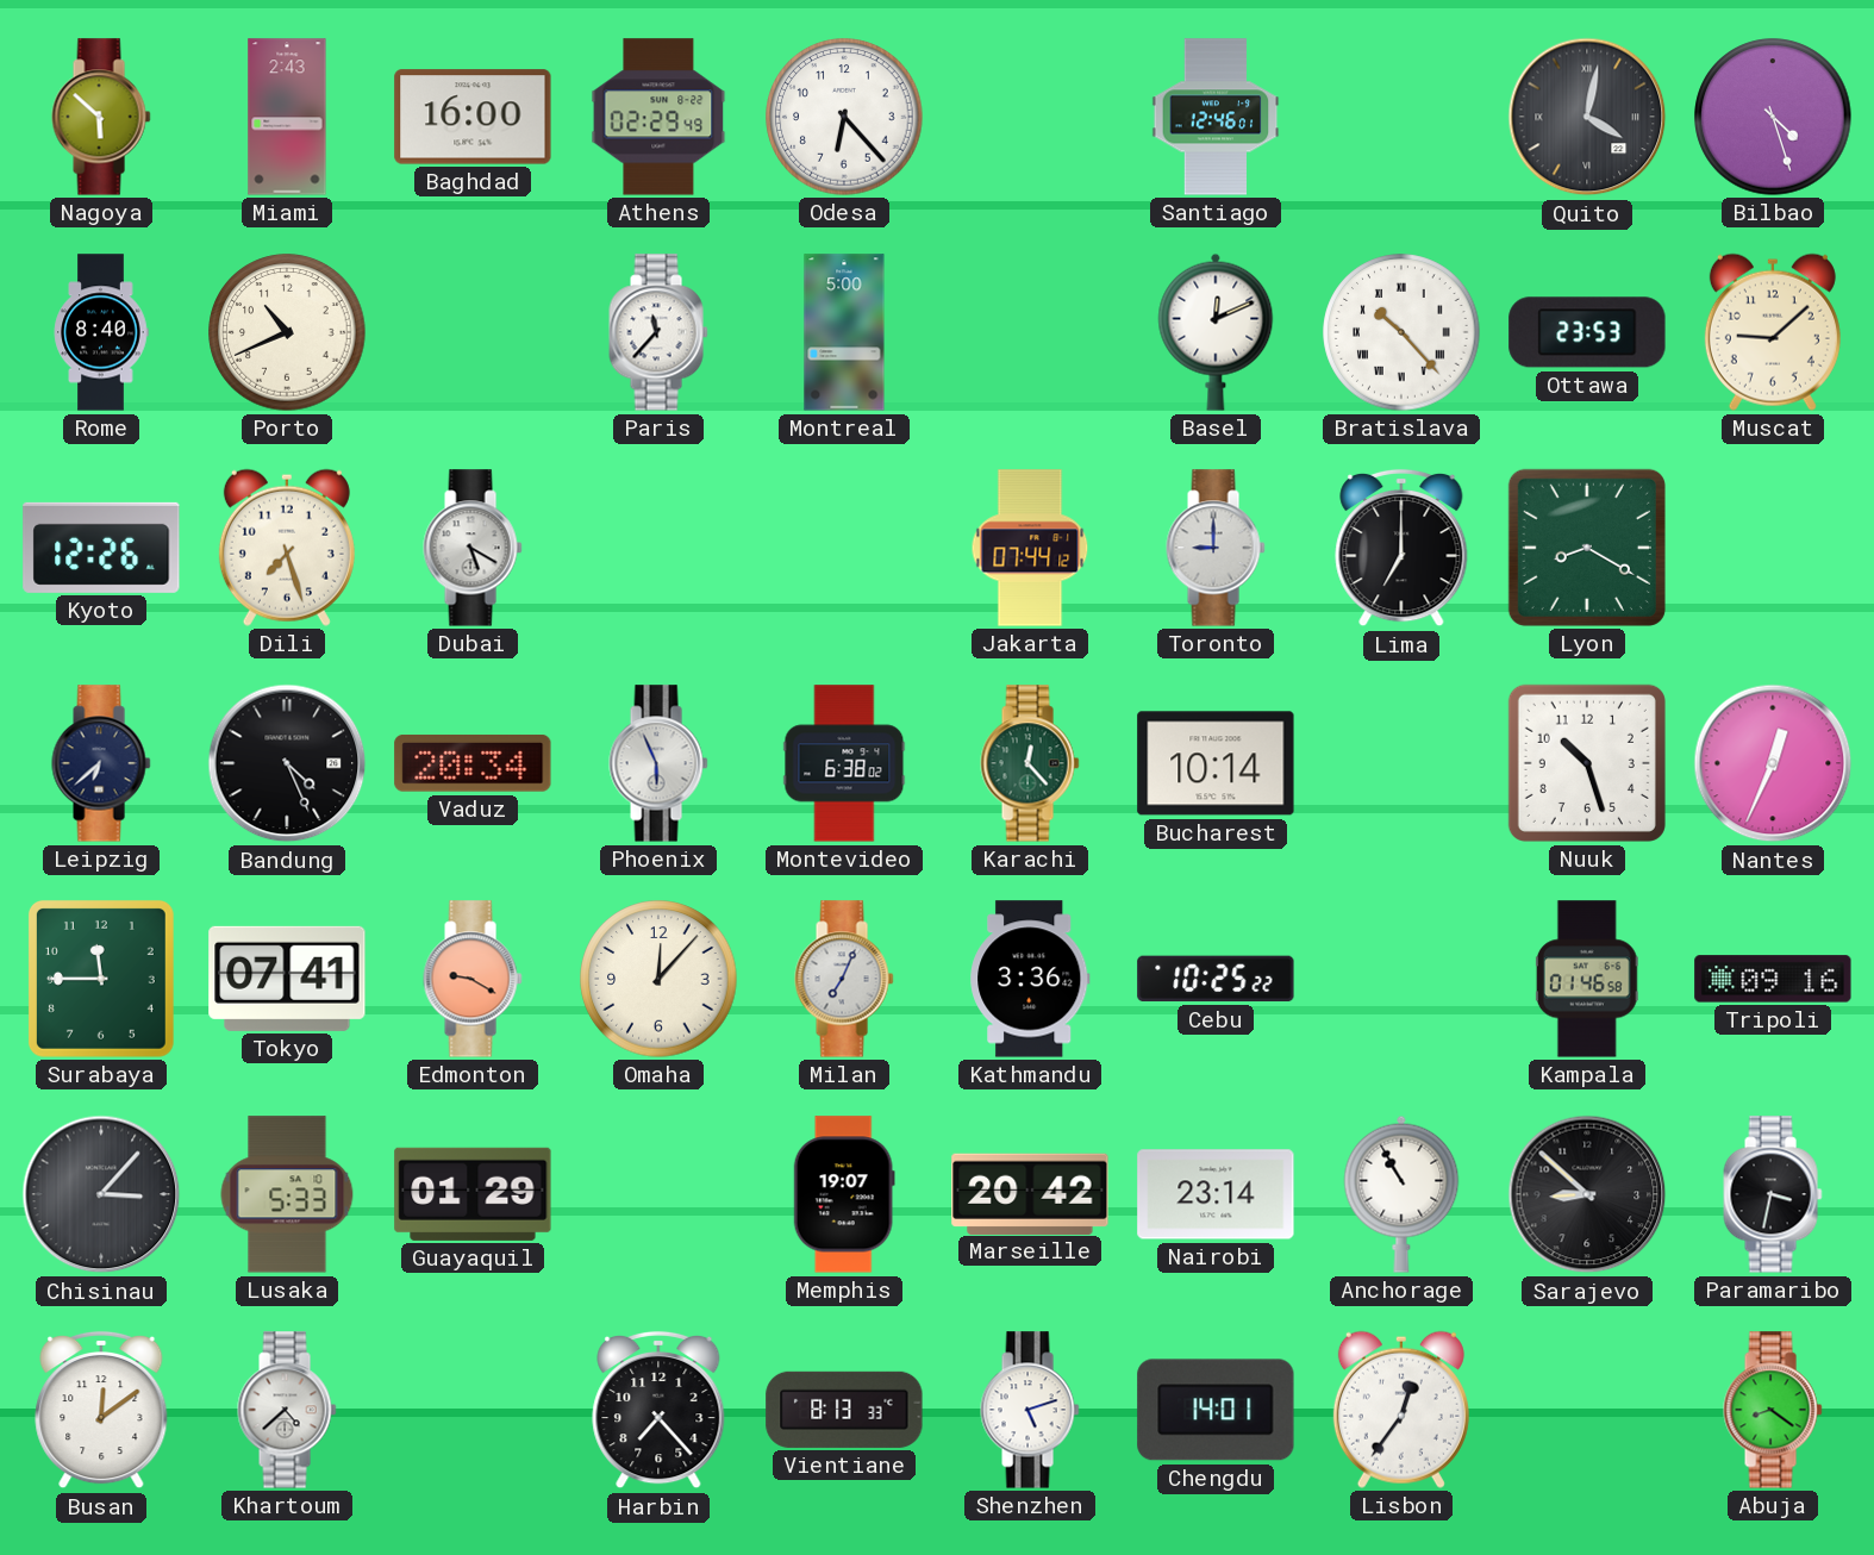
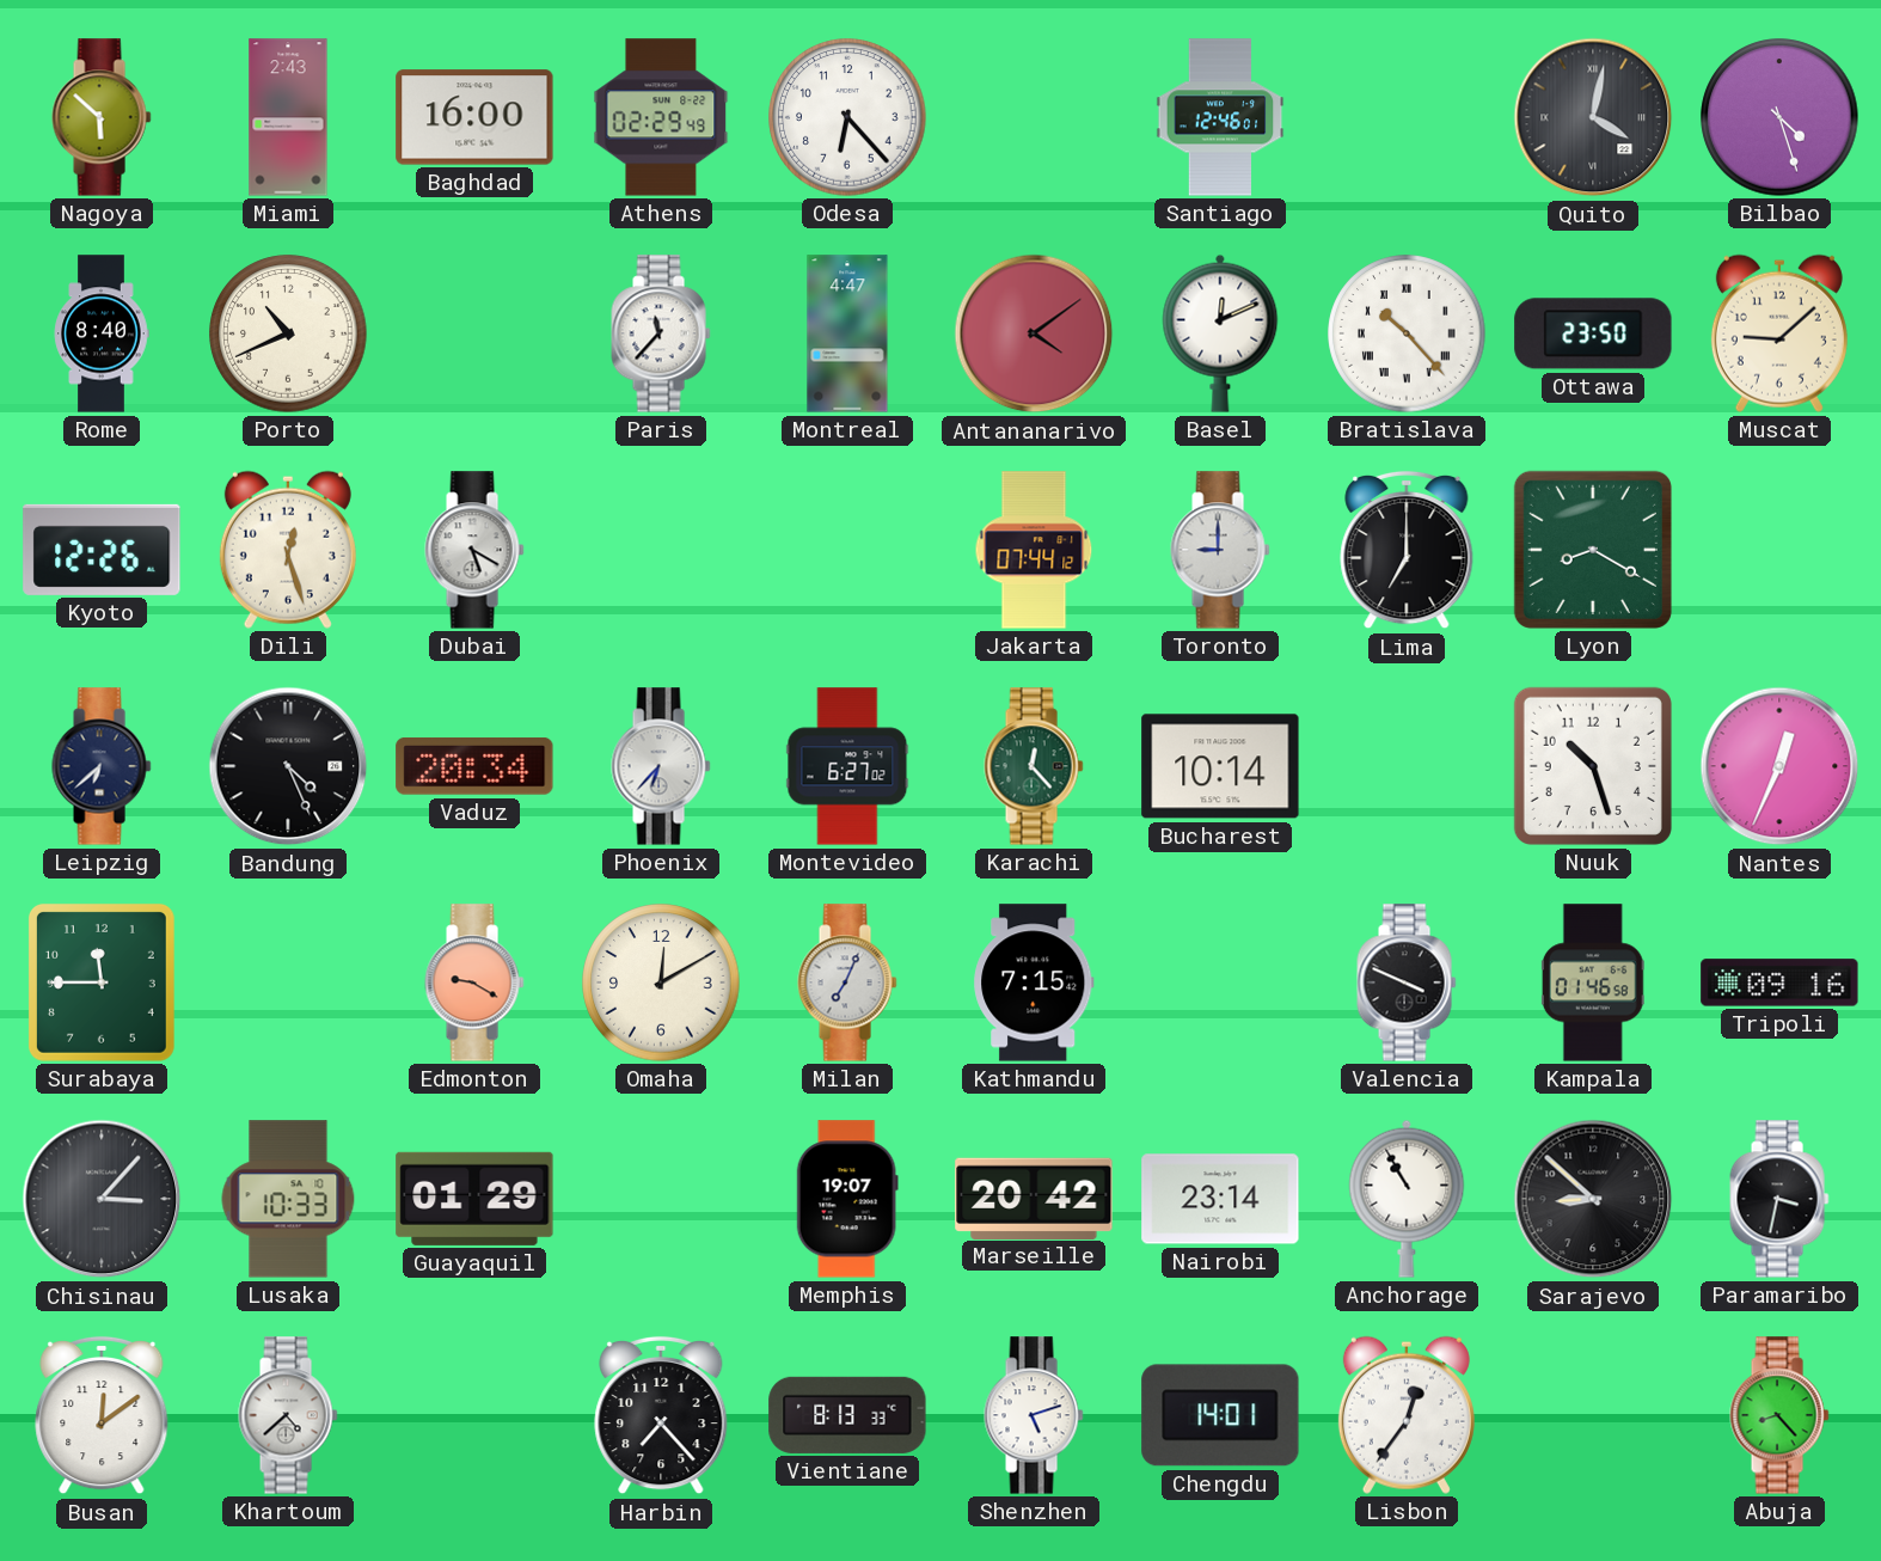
Montreal: 5:00 -> 4:47
Antananarivo: none -> 4:09
Ottawa: 23:53 -> 23:50
Dili: 7:27 -> 12:27
Phoenix: 5:56 -> 6:37
Montevideo: 6:38 -> 6:27
Tokyo: 07:41 -> none
Omaha: 12:07 -> 12:10
Kathmandu: 3:36 -> 7:15
Cebu: 10:25 -> none
Valencia: none -> 3:49
Lusaka: 5:33 -> 10:33
Abuja: 8:21 -> 8:23
